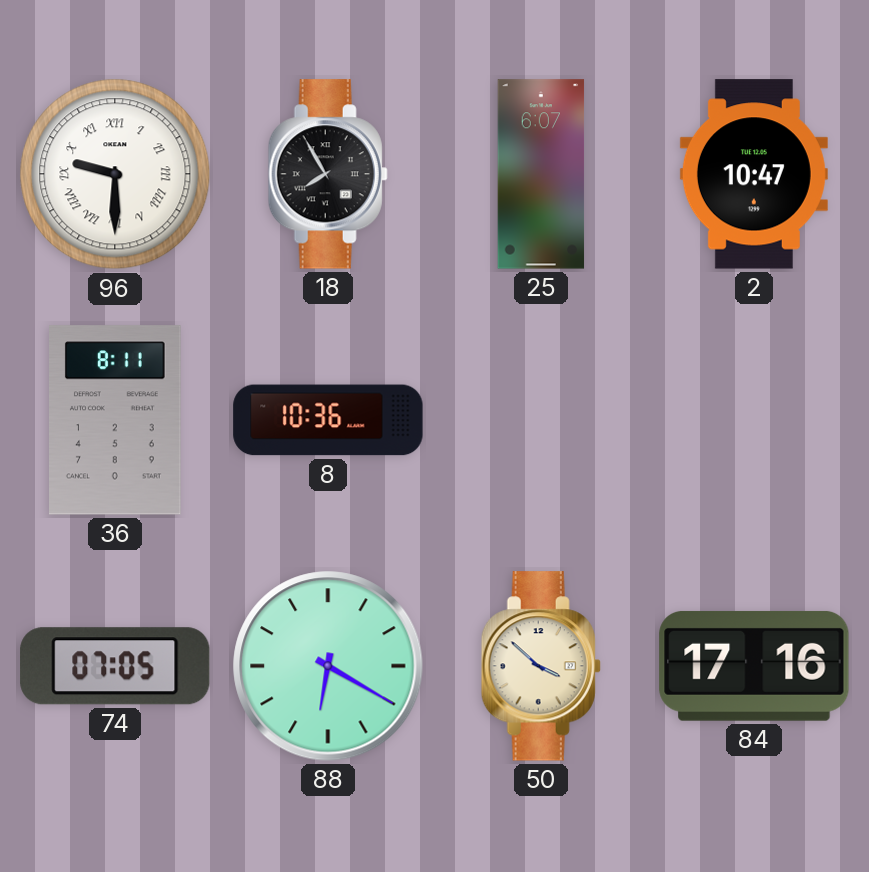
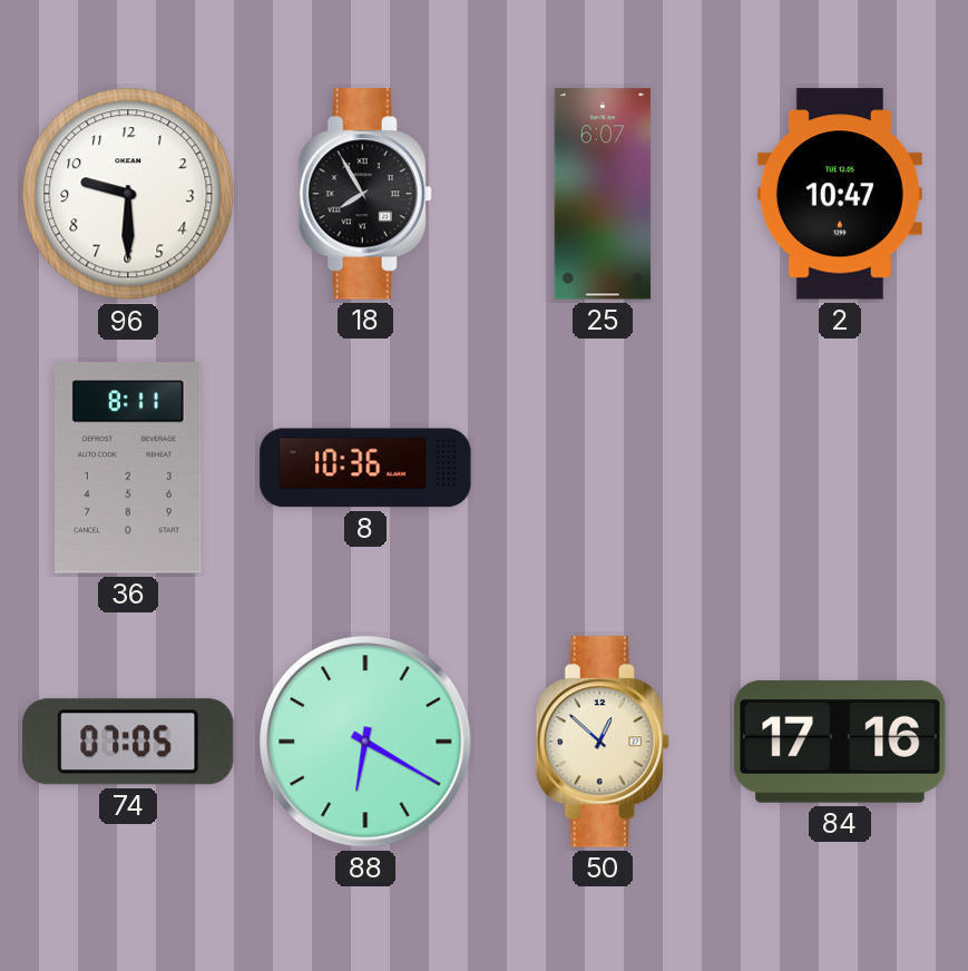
96 numerals: Roman -> Arabic
50: 3:52 -> 12:52
